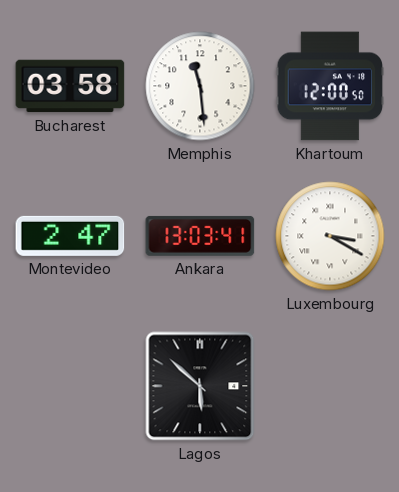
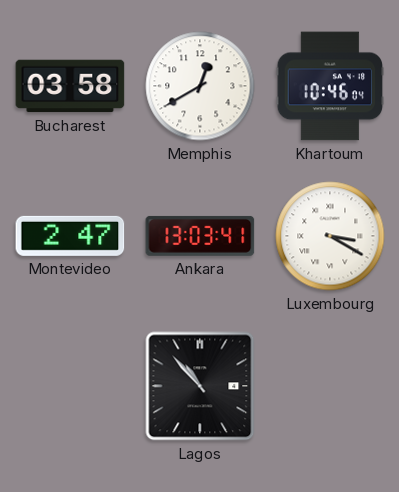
Memphis: 11:29 -> 12:40
Khartoum: 12:00 -> 10:46
Lagos: 5:52 -> 10:53
